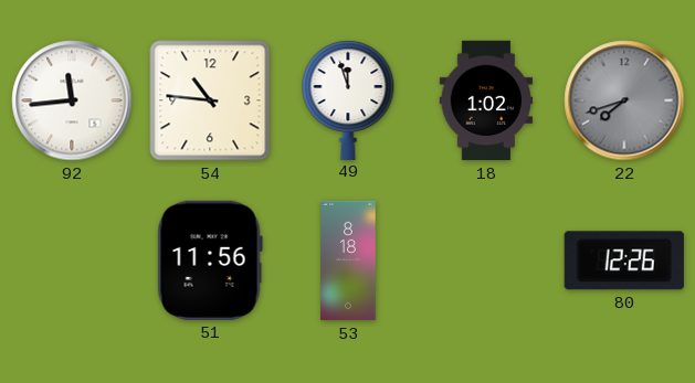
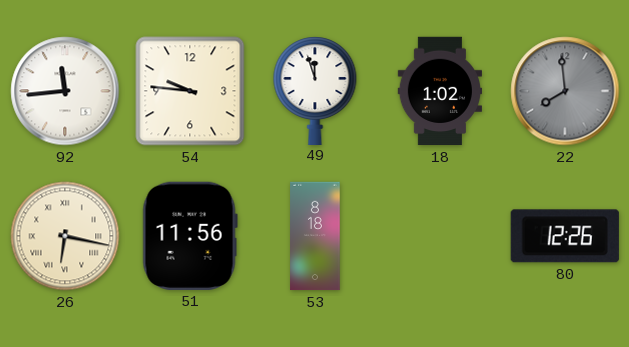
54: 10:46 -> 9:46
22: 7:42 -> 7:59
26: none -> 6:17
